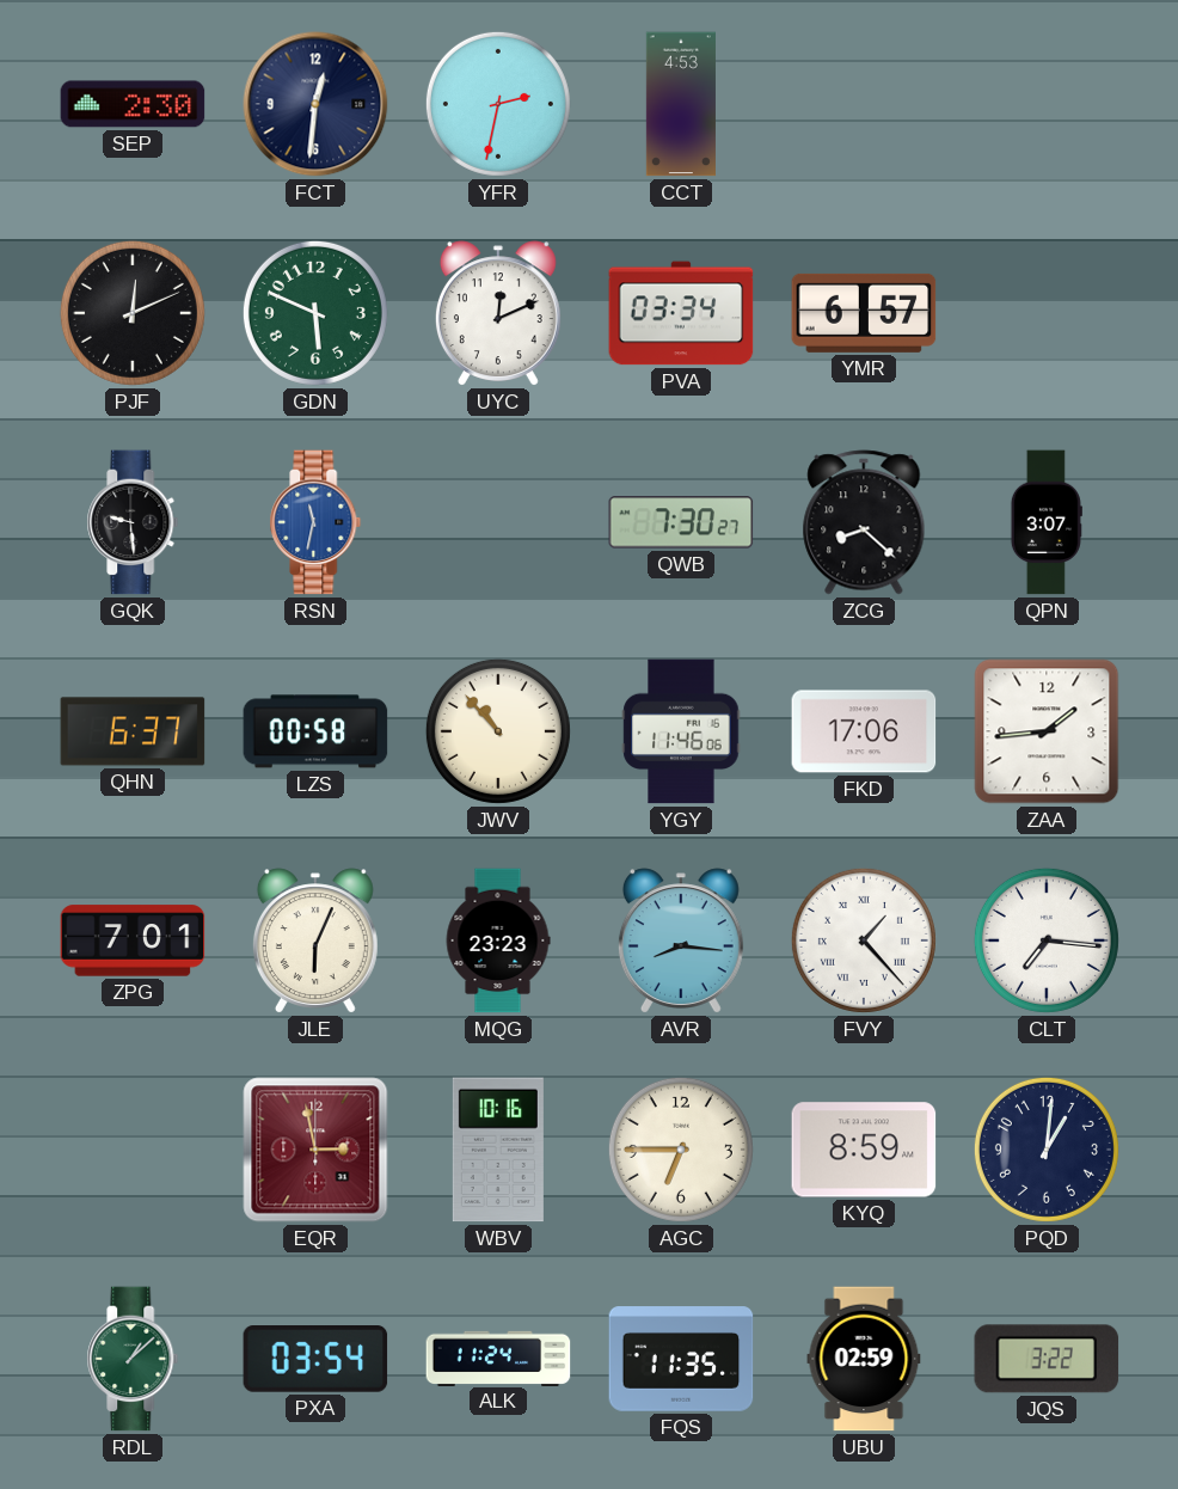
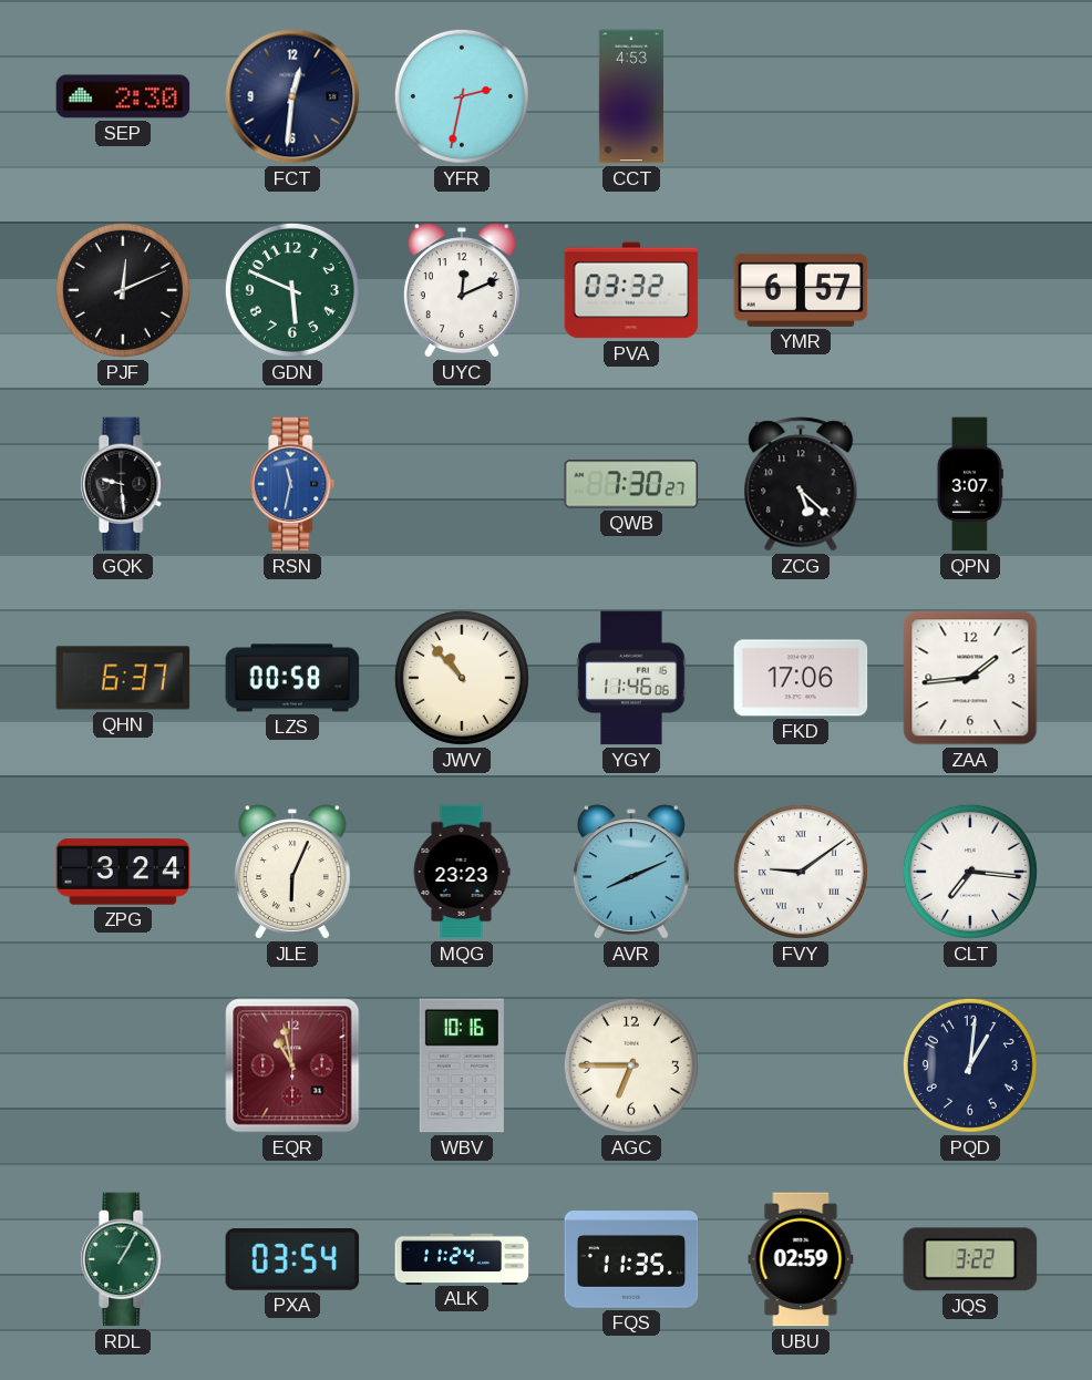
PVA: 03:34 -> 03:32
ZCG: 8:22 -> 5:22
ZPG: 7:01 -> 3:24
AVR: 8:16 -> 8:11
FVY: 1:23 -> 9:09
EQR: 2:58 -> 10:58
KYQ: 8:59 -> none
RDL: 1:08 -> 1:05
